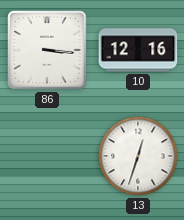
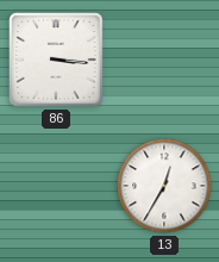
10: 12:16 -> none
13: 12:33 -> 12:35
